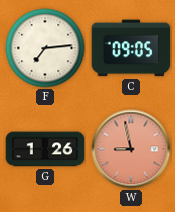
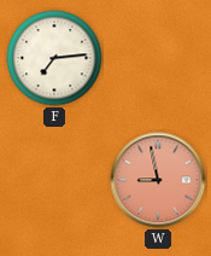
C: 09:05 -> none
G: 1:26 -> none
